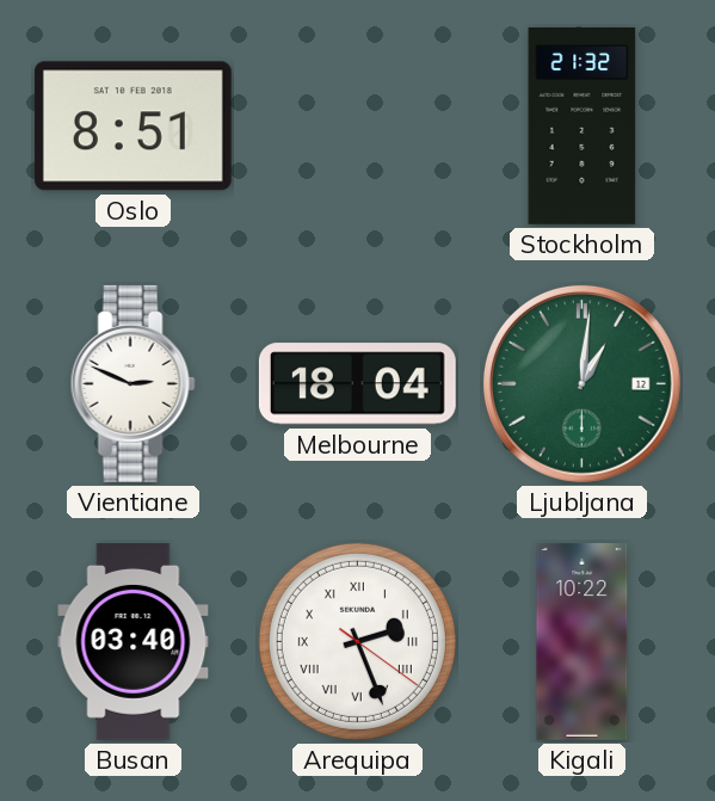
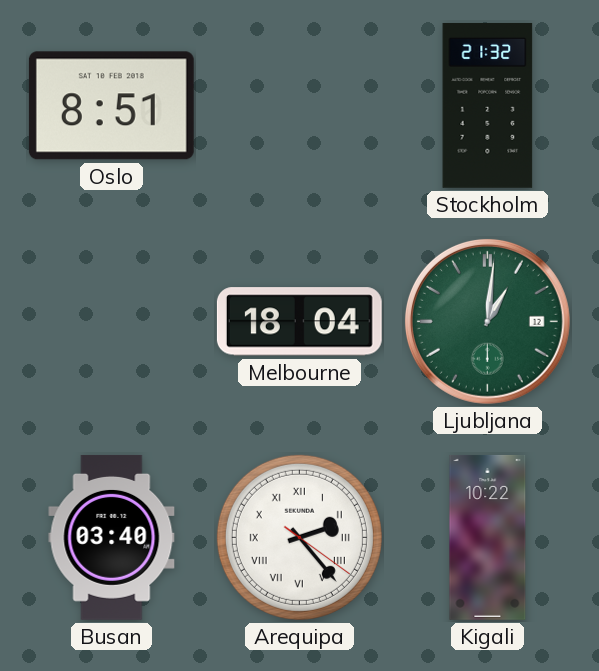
Vientiane: 2:49 -> none
Arequipa: 2:26 -> 2:23
